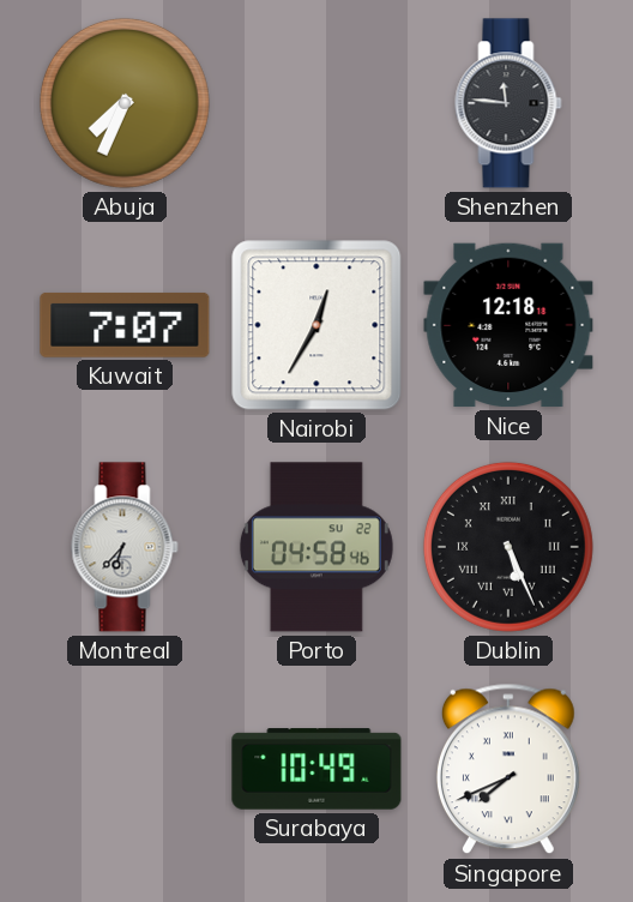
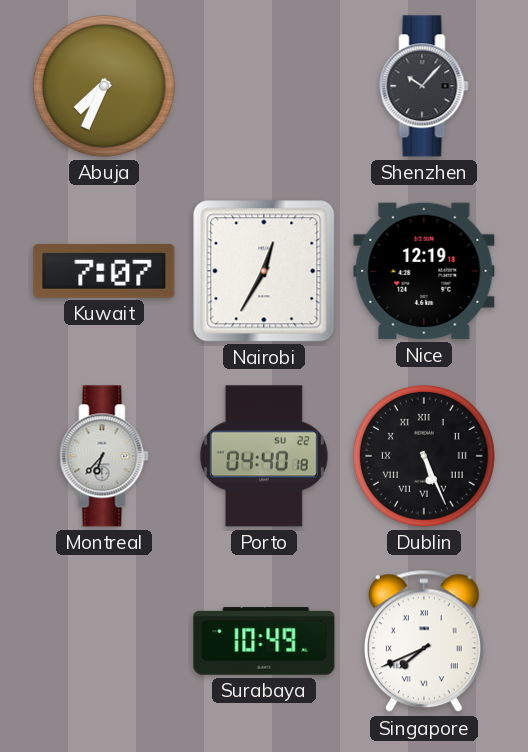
Shenzhen: 11:46 -> 10:07
Nice: 12:18 -> 12:19
Porto: 04:58 -> 04:40
